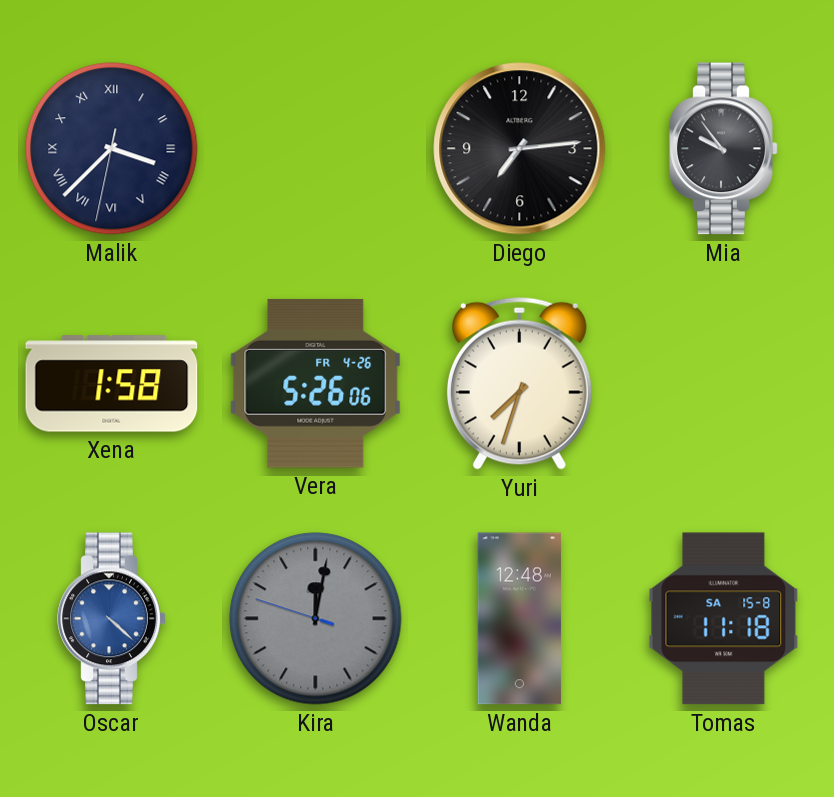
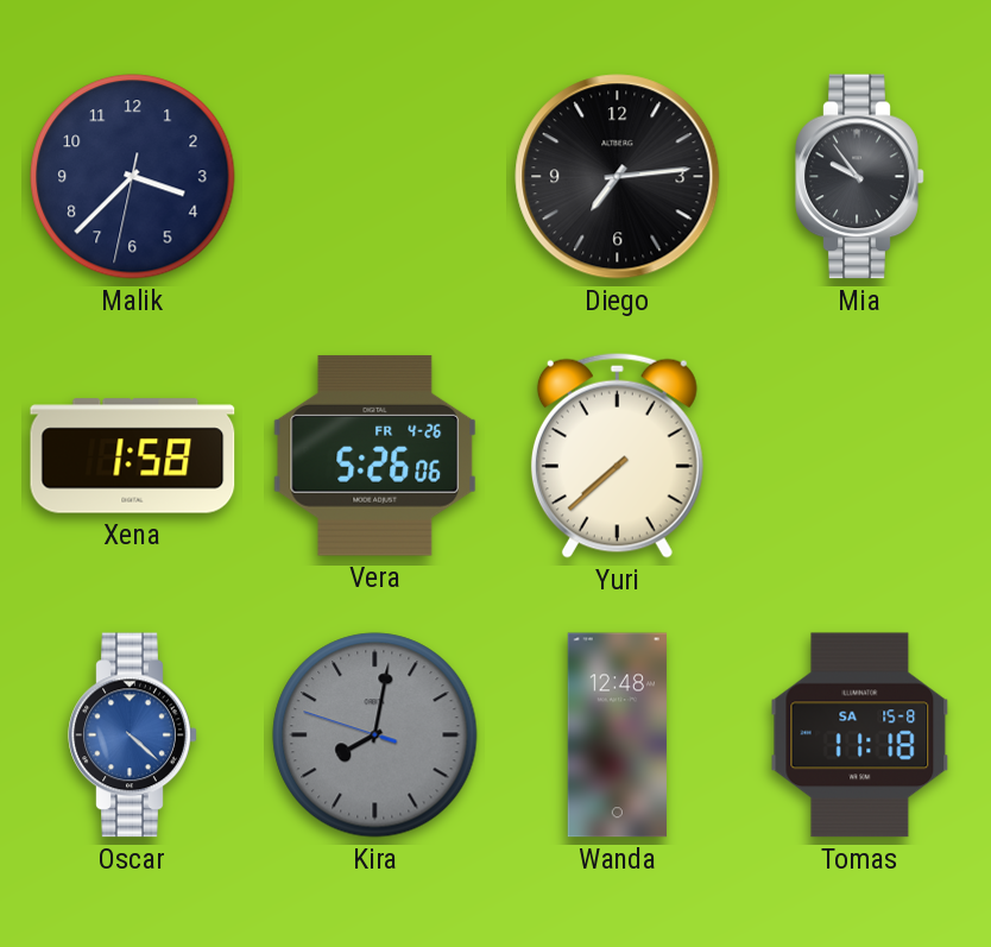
Malik numerals: Roman -> Arabic
Yuri: 7:33 -> 7:38
Kira: 12:01 -> 8:01
